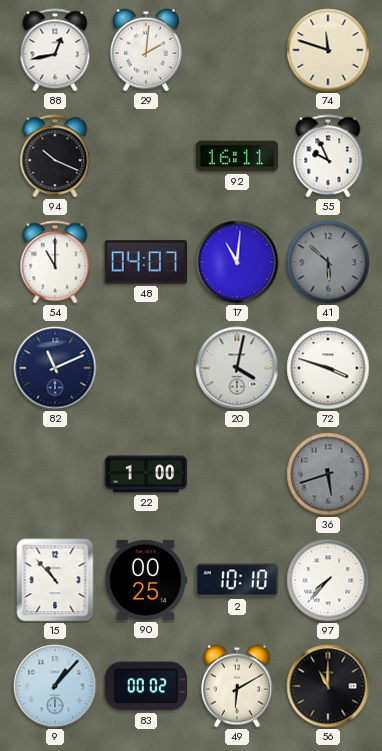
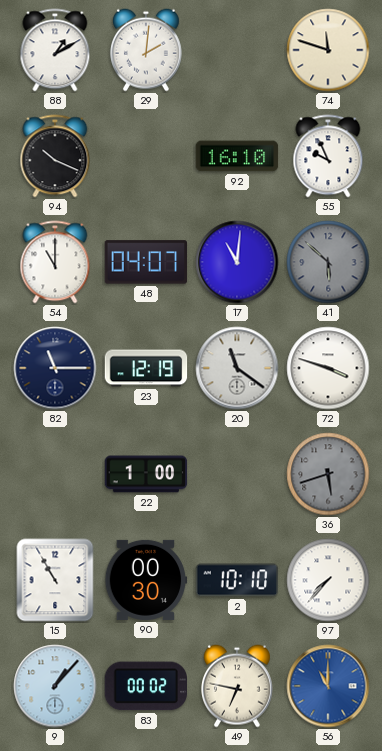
88: 12:43 -> 1:10
92: 16:11 -> 16:10
82: 11:11 -> 11:15
23: none -> 12:19
20: 4:02 -> 11:21
15: 10:53 -> 10:55
90: 00:25 -> 00:30
49: 6:10 -> 6:47
56 dial: black -> blue
